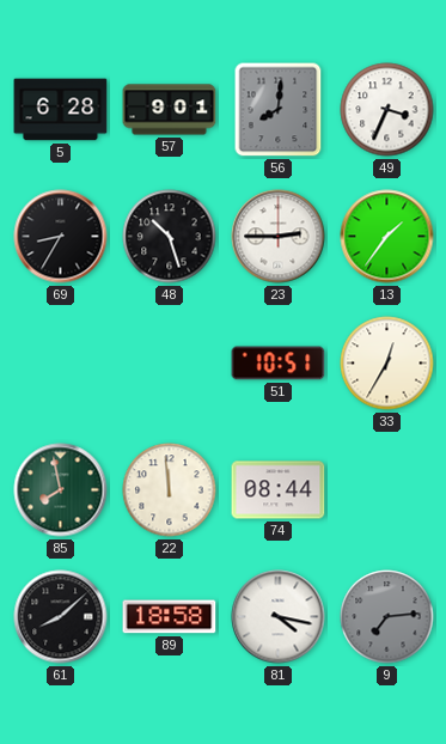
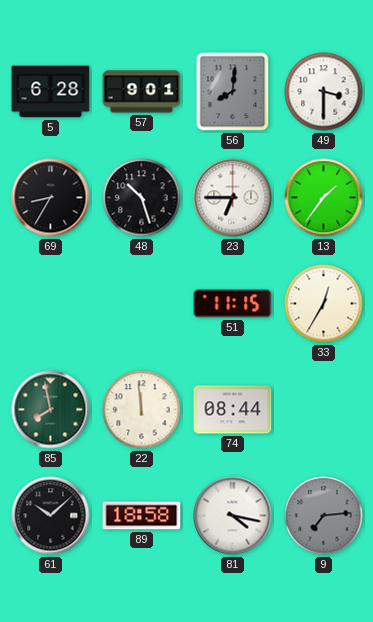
49: 3:34 -> 3:30
23: 2:45 -> 6:45
51: 10:51 -> 11:15
61: 8:08 -> 10:08
